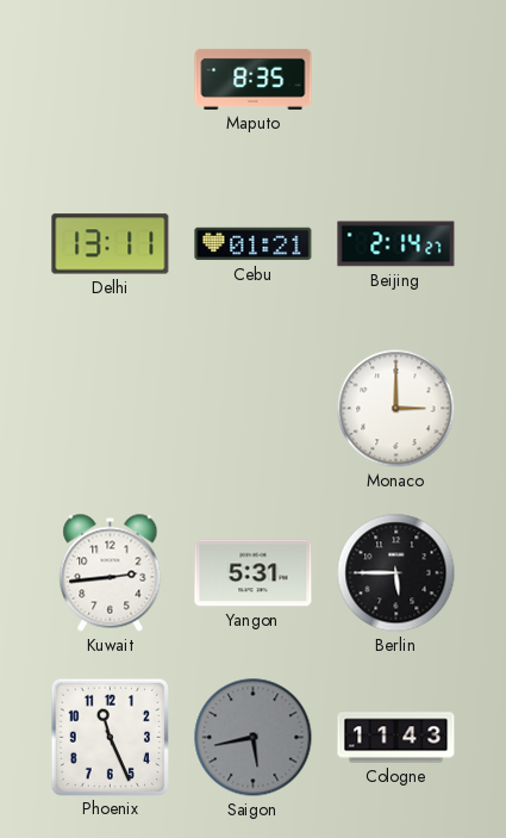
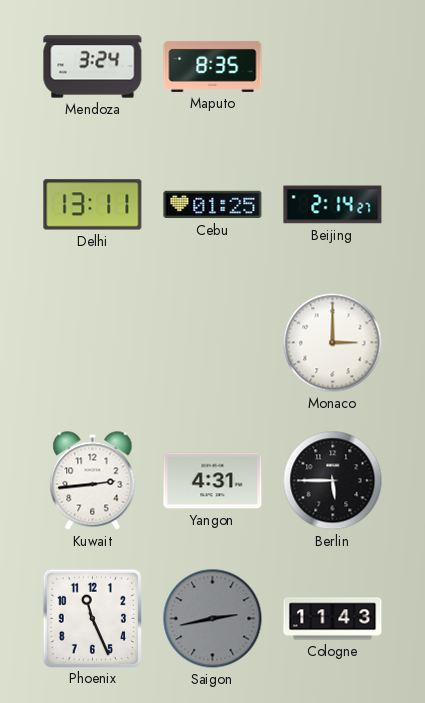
Mendoza: none -> 3:24
Cebu: 01:21 -> 01:25
Yangon: 5:31 -> 4:31
Saigon: 5:43 -> 2:43
